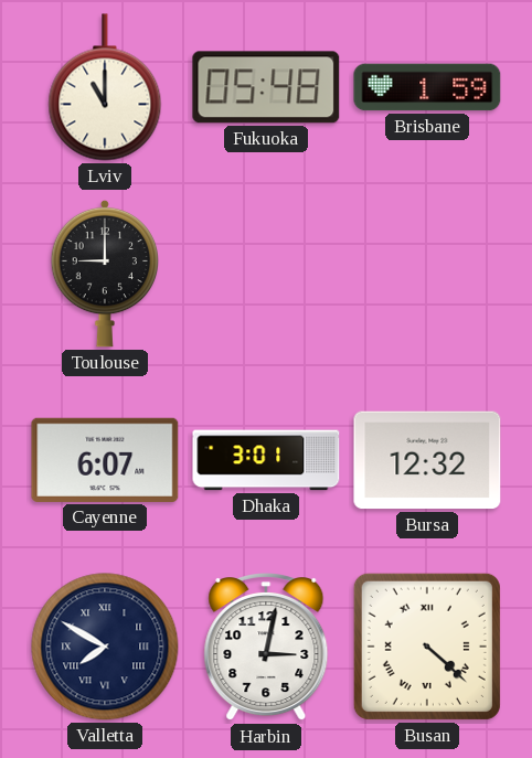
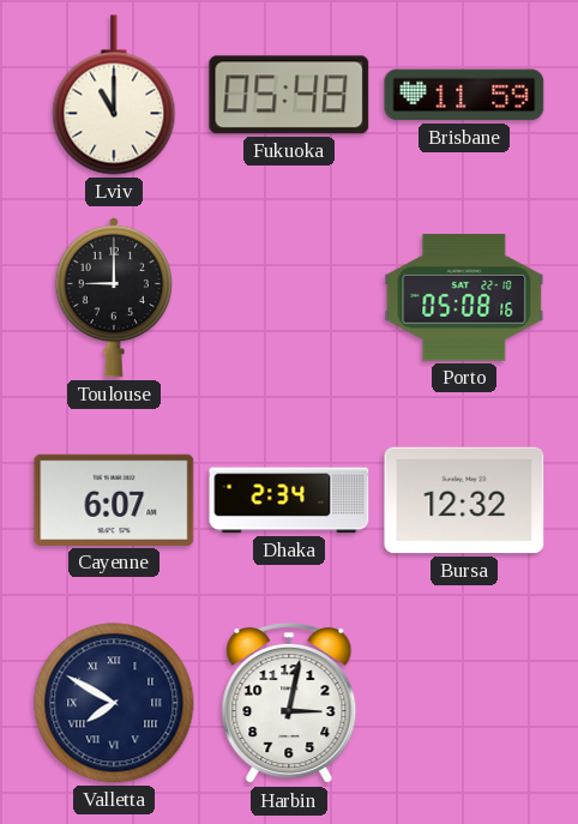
Brisbane: 1:59 -> 11:59
Porto: none -> 05:08
Dhaka: 3:01 -> 2:34
Busan: 4:22 -> none
